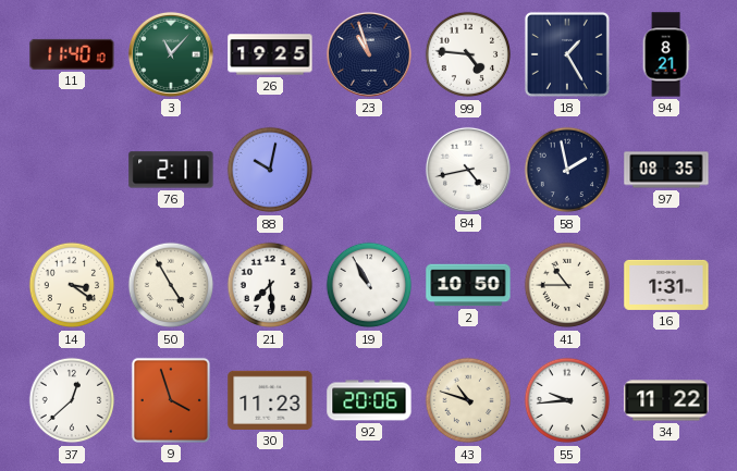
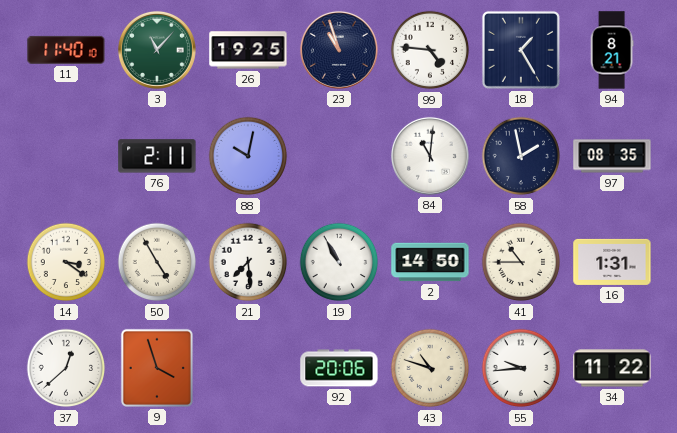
84: 4:43 -> 11:01
2: 10:50 -> 14:50
30: 11:23 -> none
